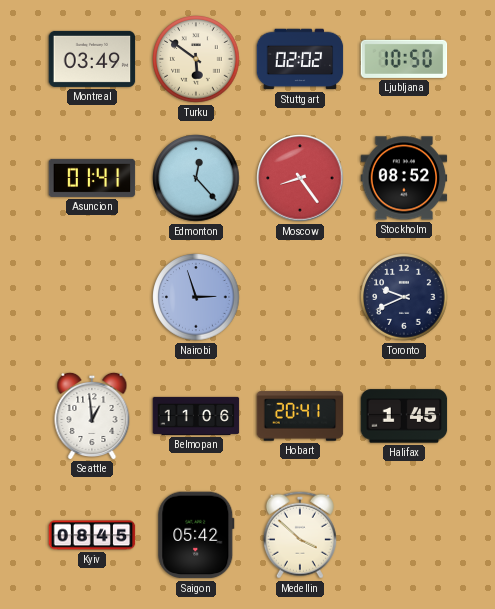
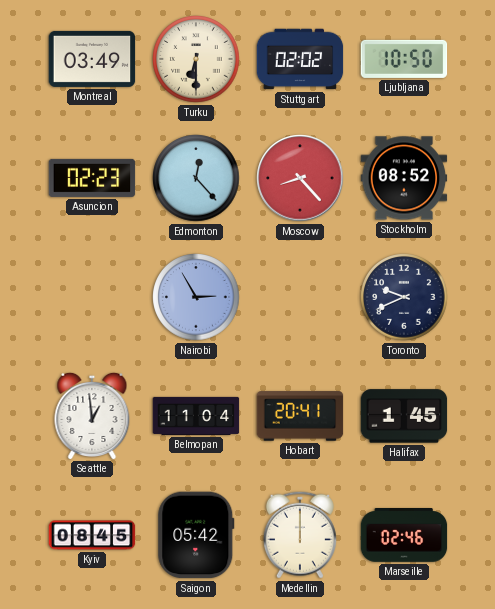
Turku: 5:51 -> 6:30
Asuncion: 01:41 -> 02:23
Moscow: 8:24 -> 8:23
Nairobi: 2:57 -> 2:55
Belmopan: 11:06 -> 11:04
Medellin: 3:52 -> 12:00
Marseille: none -> 02:46
